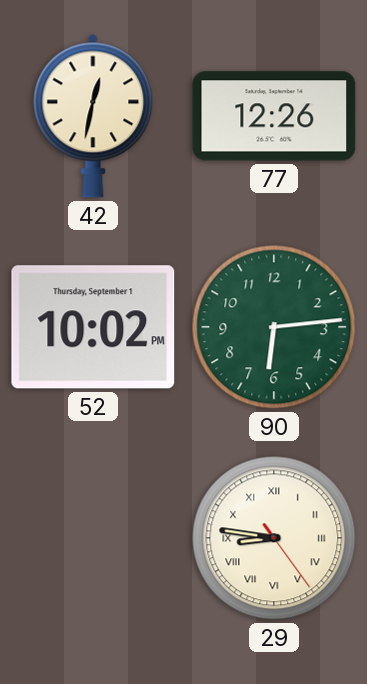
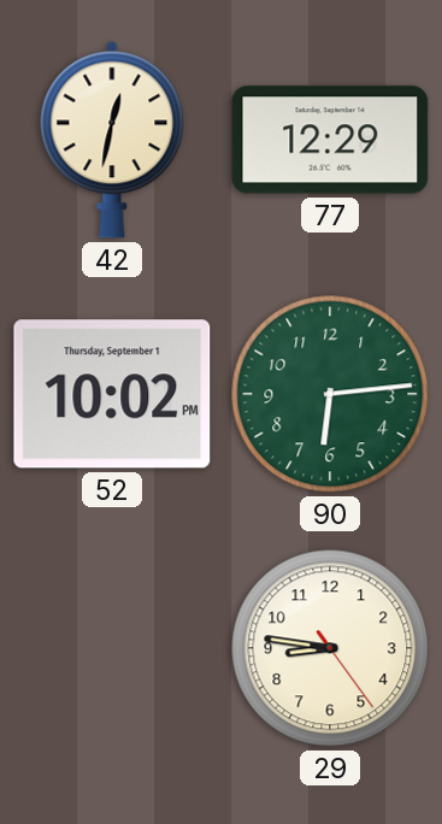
77: 12:26 -> 12:29
29 numerals: Roman -> Arabic
